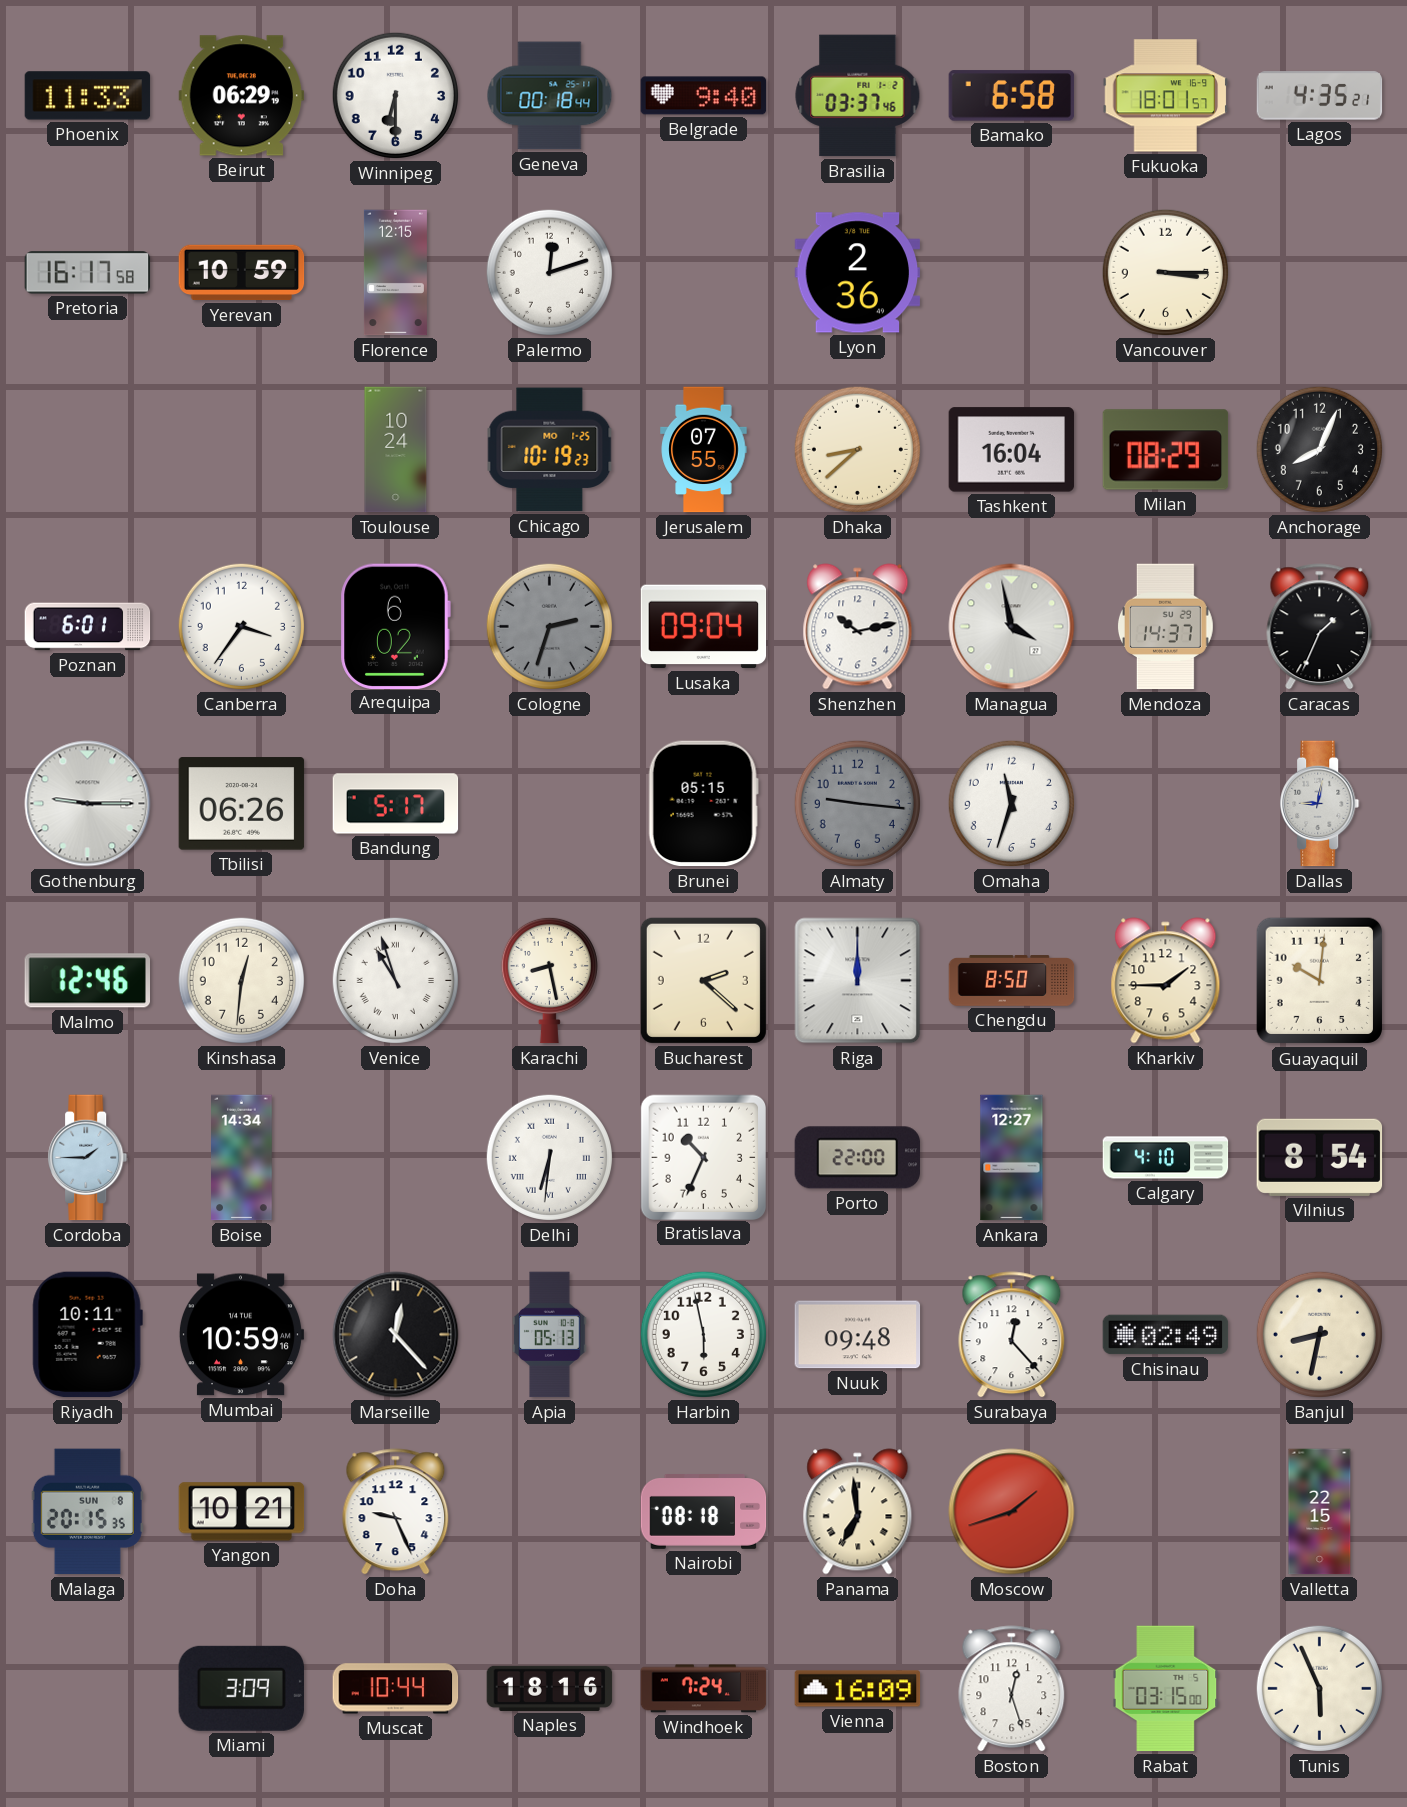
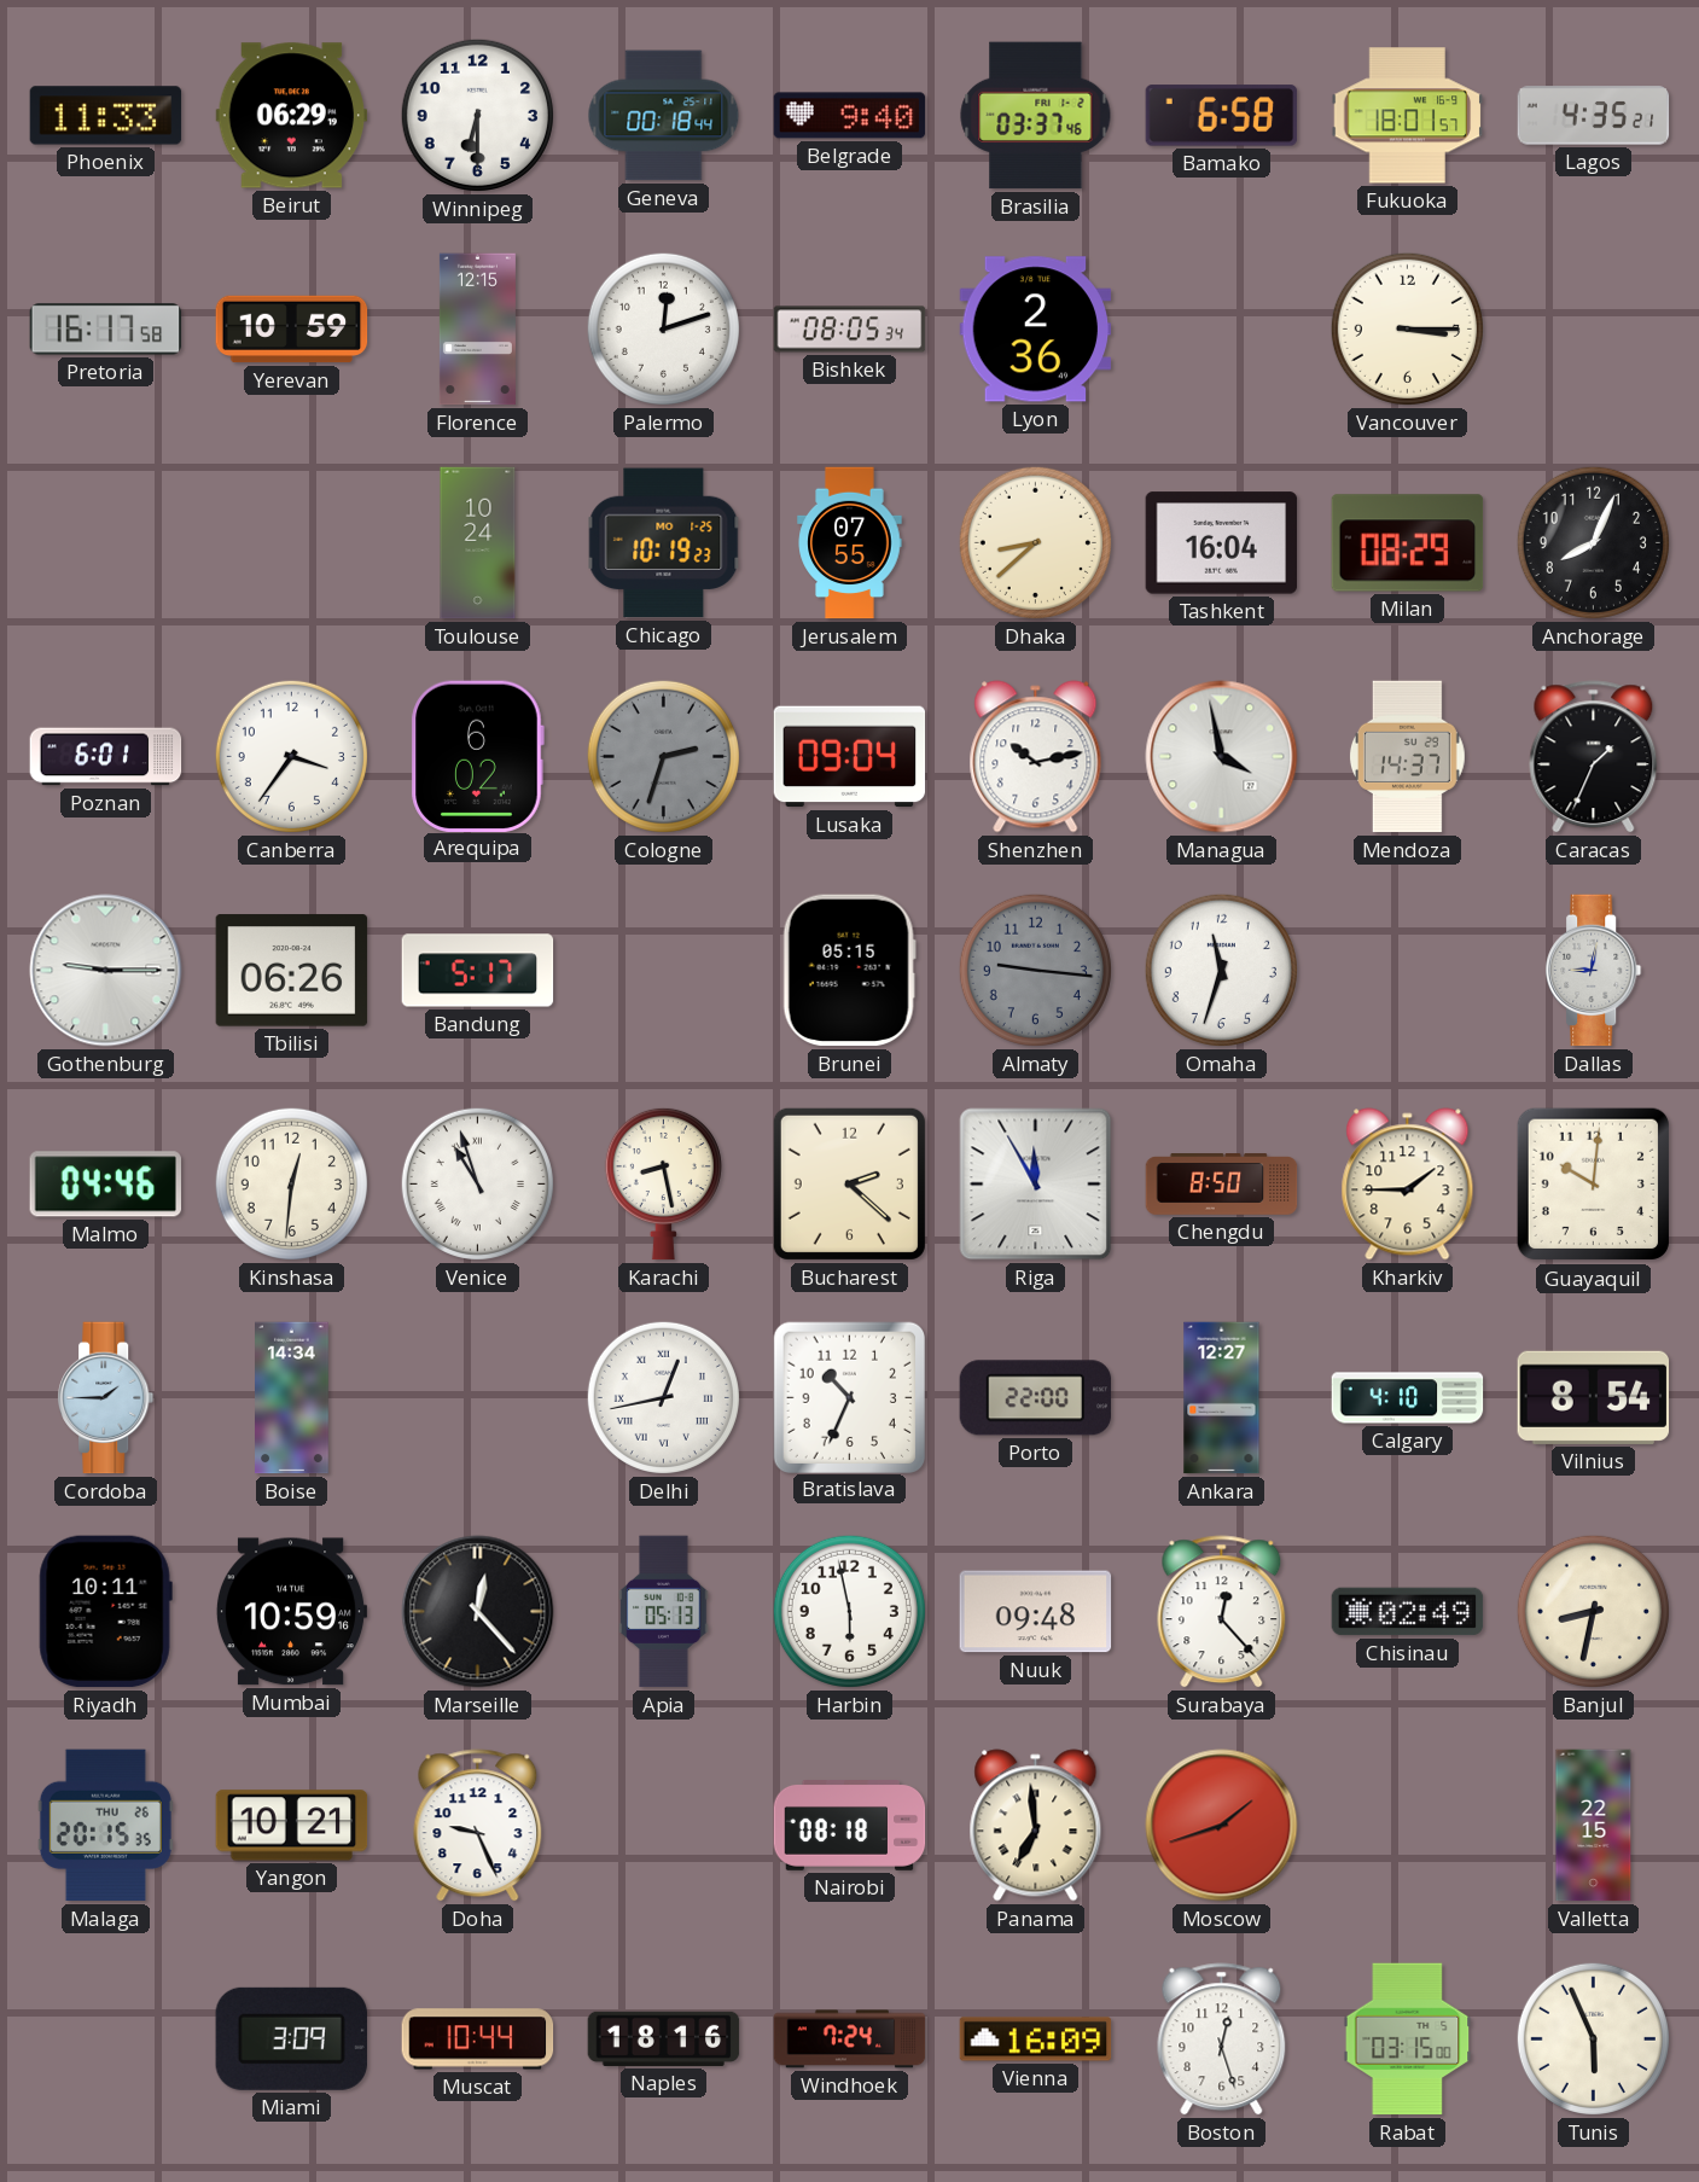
Bishkek: none -> 08:05
Malmo: 12:46 -> 04:46
Riga: 12:00 -> 11:55
Delhi: 6:31 -> 12:43
Malaga date: SUN 8 -> THU 26
